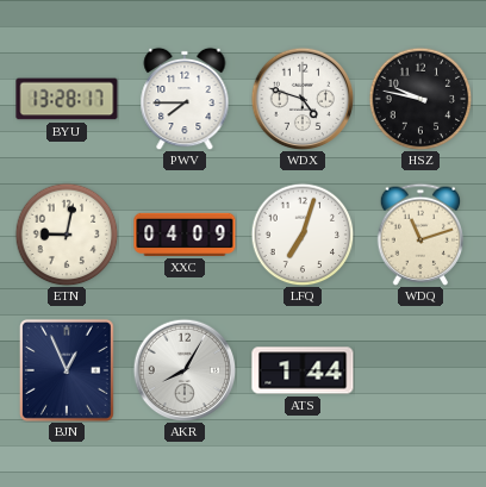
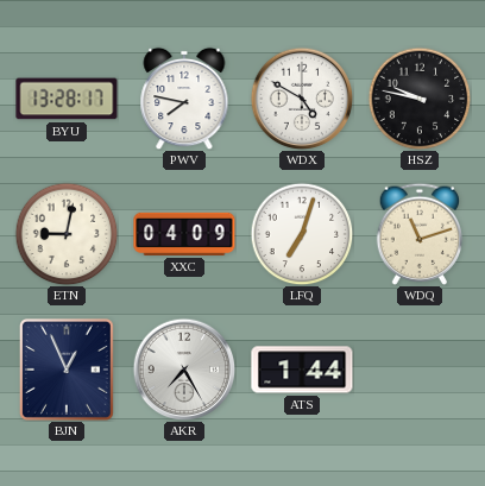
PWV: 7:45 -> 7:47
WDX: 4:48 -> 4:50
AKR: 8:05 -> 7:25
